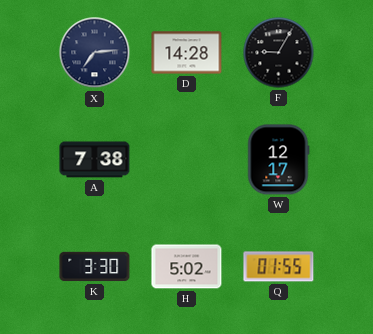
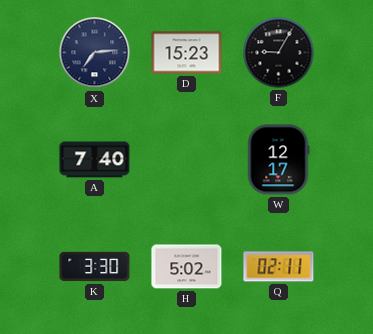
D: 14:28 -> 15:23
A: 7:38 -> 7:40
Q: 01:55 -> 02:11
